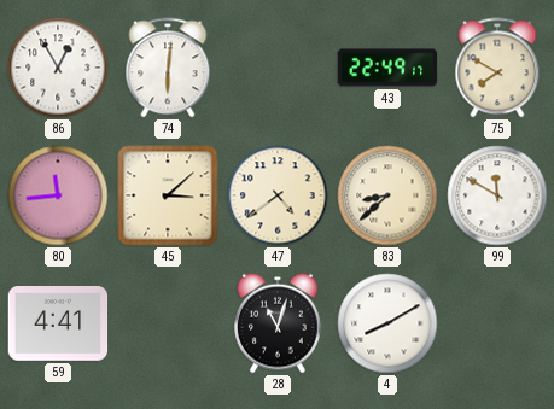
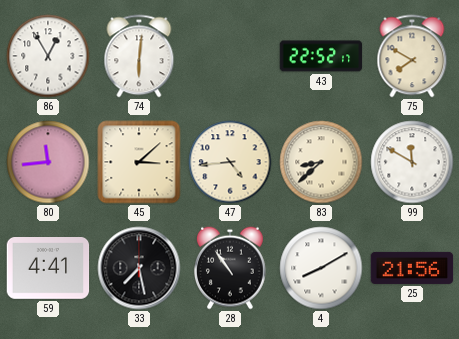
43: 22:49 -> 22:52
47: 4:39 -> 4:44
33: none -> 7:28
28: 11:03 -> 10:54
25: none -> 21:56
